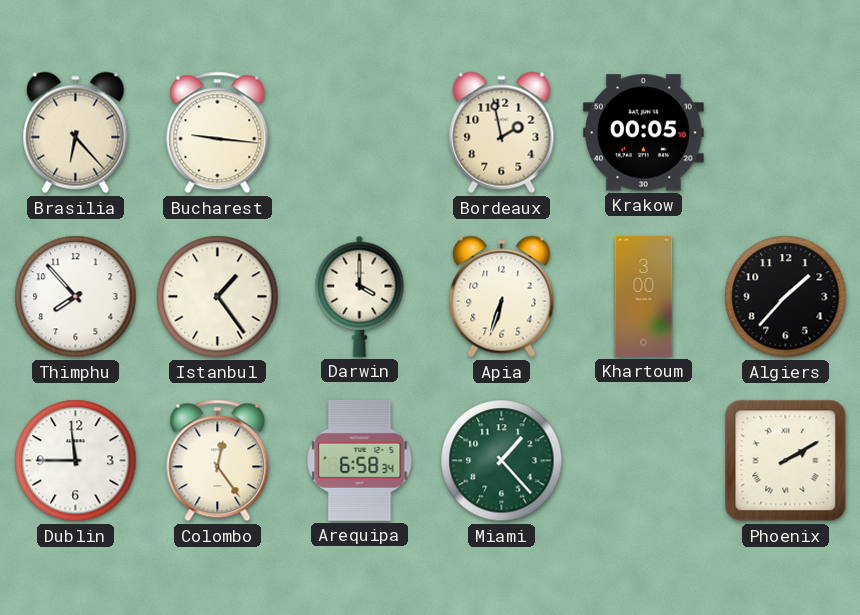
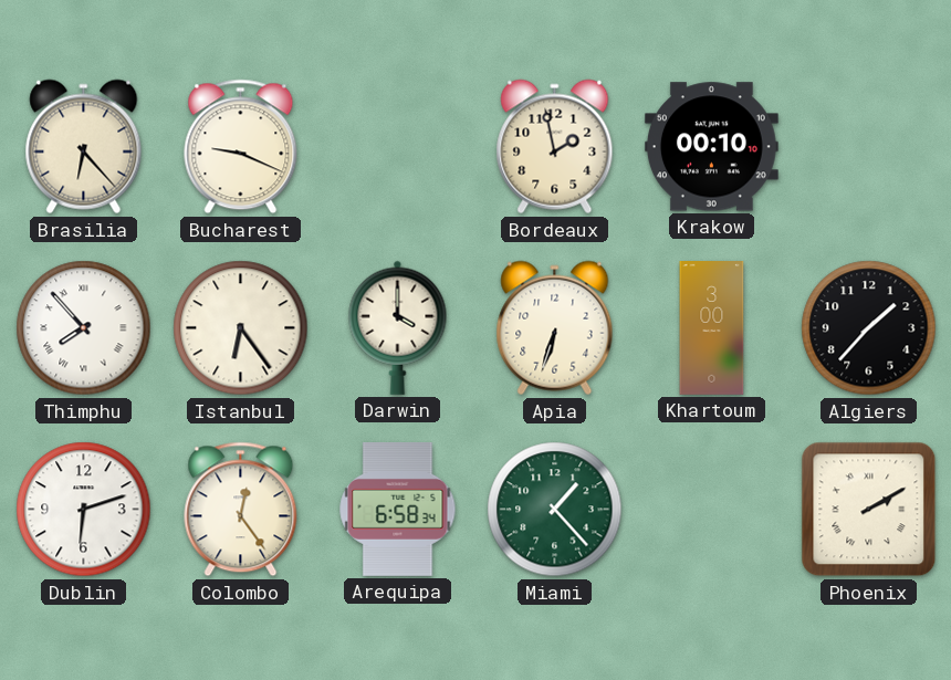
Bucharest: 9:16 -> 9:19
Krakow: 00:05 -> 00:10
Thimphu numerals: Arabic -> Roman
Istanbul: 1:24 -> 6:24
Dublin: 11:45 -> 6:12
